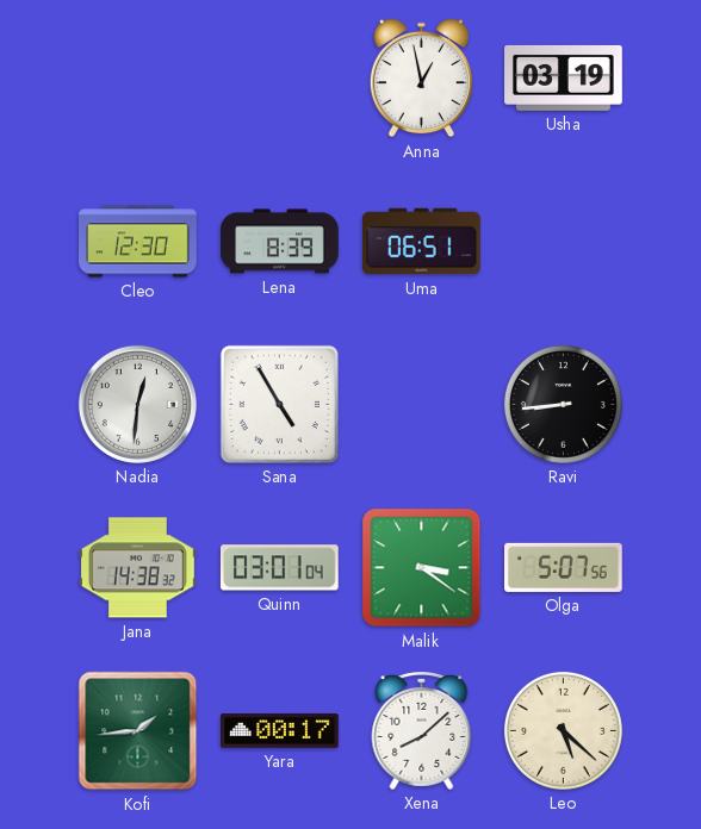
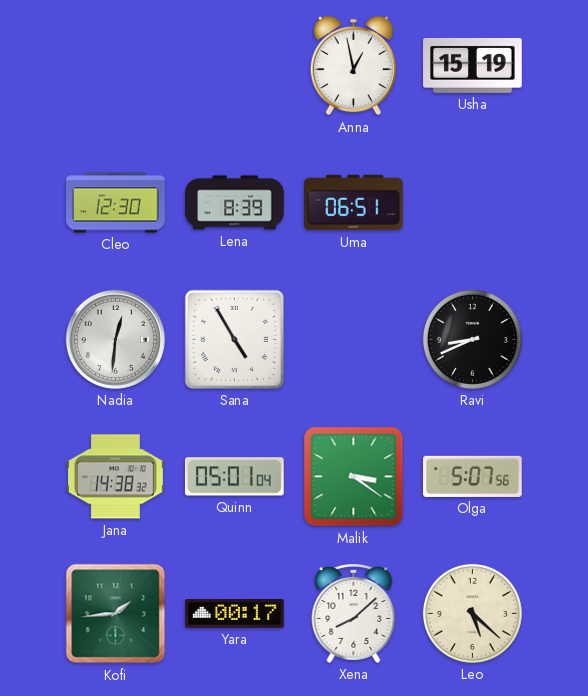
Usha: 03:19 -> 15:19
Ravi: 8:44 -> 8:41
Quinn: 03:01 -> 05:01
